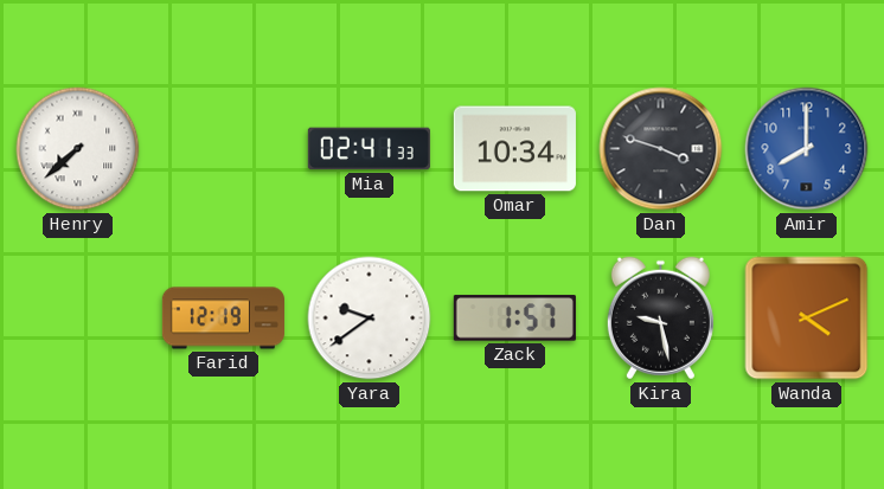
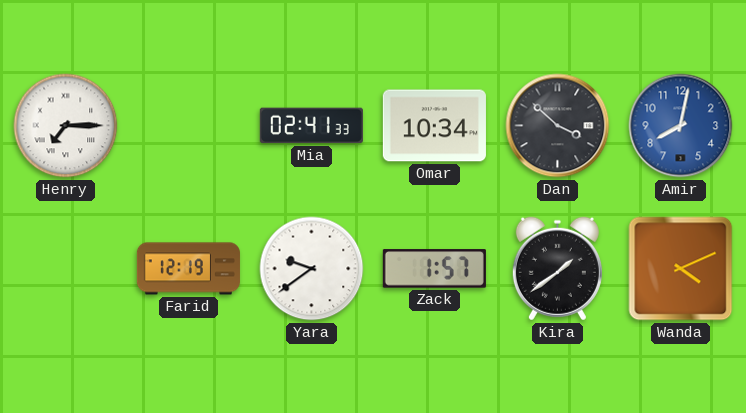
Henry: 7:38 -> 7:15
Dan: 3:48 -> 3:52
Amir: 8:00 -> 8:02
Kira: 9:28 -> 1:39
